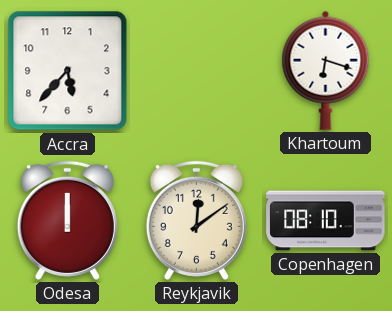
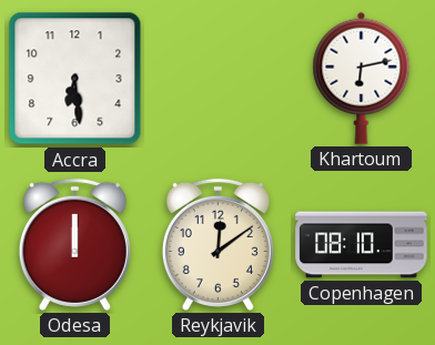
Accra: 5:37 -> 6:29
Khartoum: 6:18 -> 6:13
